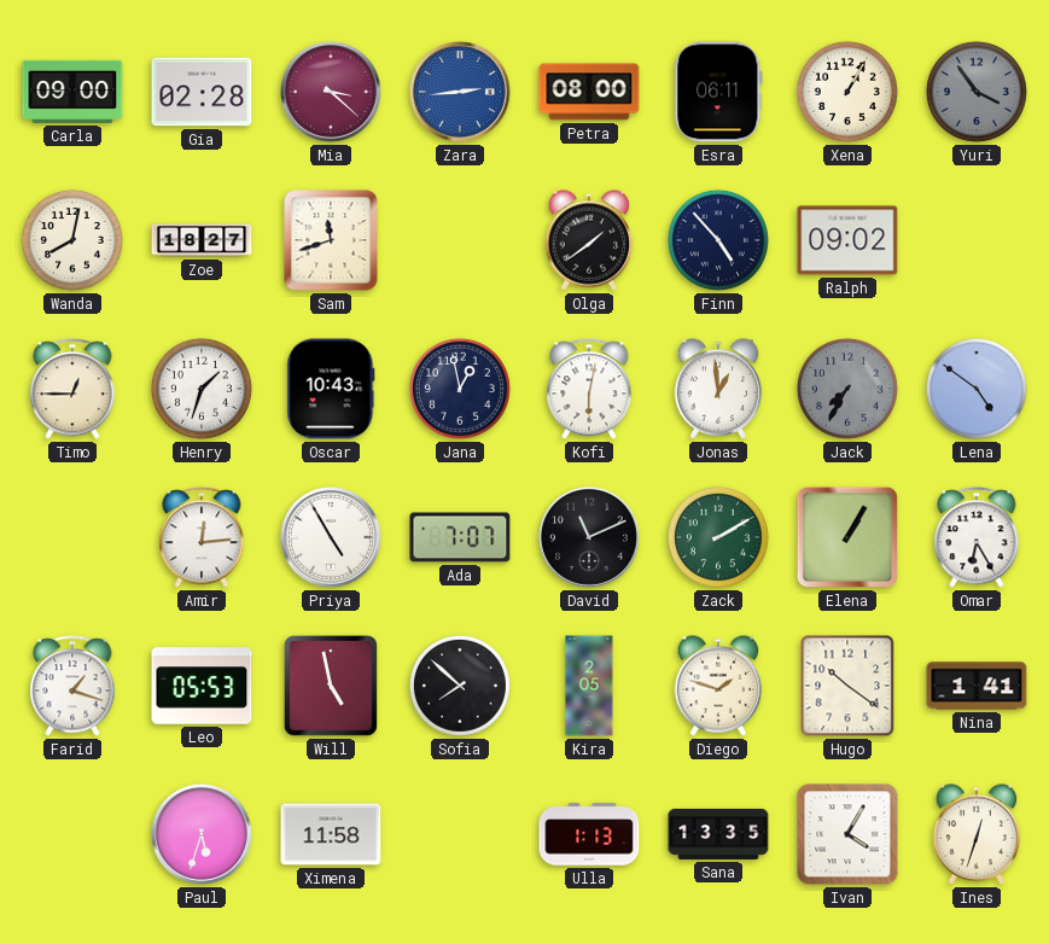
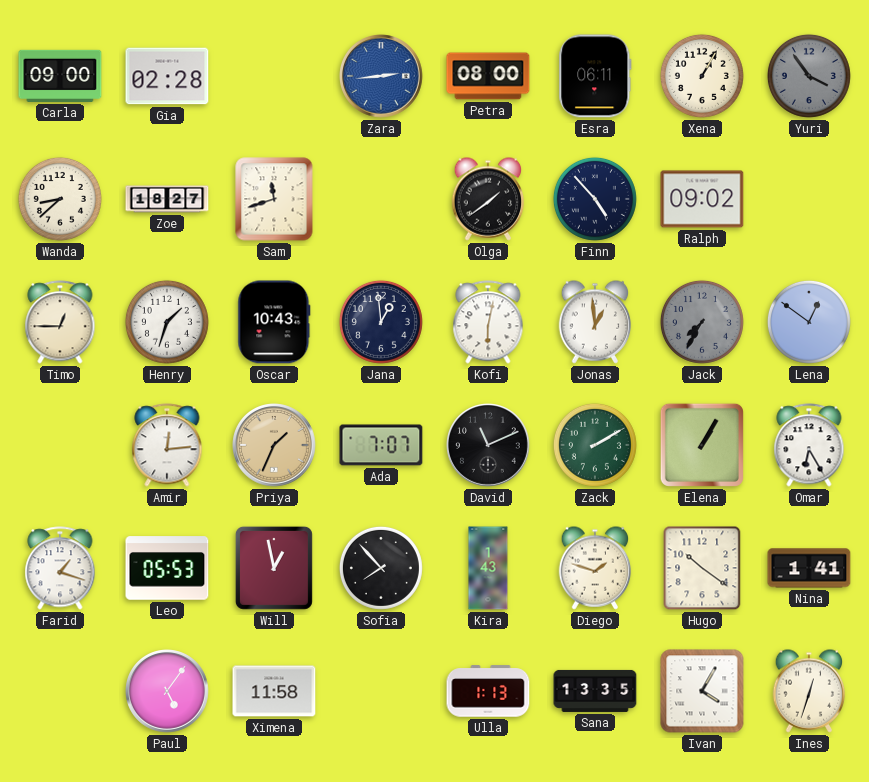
Mia: 3:22 -> none
Wanda: 8:02 -> 8:38
Jana: 12:58 -> 12:59
Lena: 4:51 -> 12:51
Priya: 4:55 -> 1:34
Priya dial: white -> champagne
Will: 4:58 -> 12:58
Sofia: 7:52 -> 7:53
Kira: 2:05 -> 1:43
Paul: 5:33 -> 5:06
